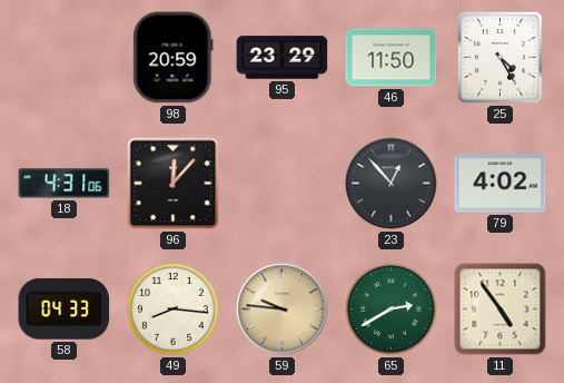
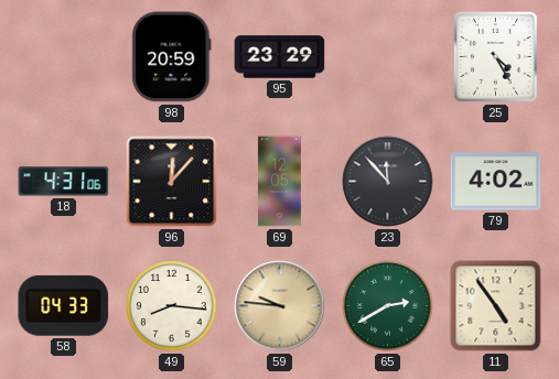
46: 11:50 -> none
69: none -> 12:05
23: 12:53 -> 11:53
